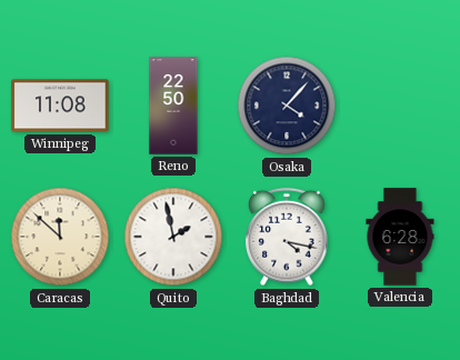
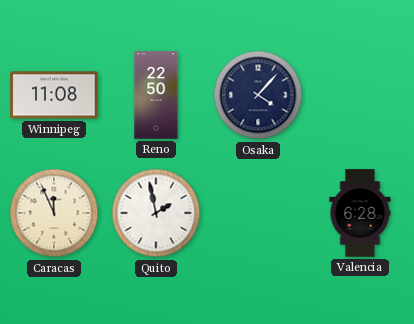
Caracas: 11:52 -> 11:56
Baghdad: 4:17 -> none
